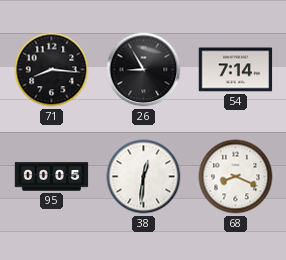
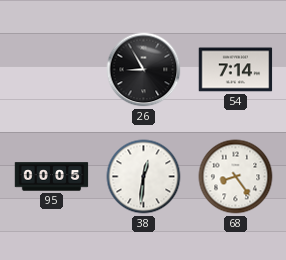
71: 8:16 -> none
68: 8:19 -> 8:24
